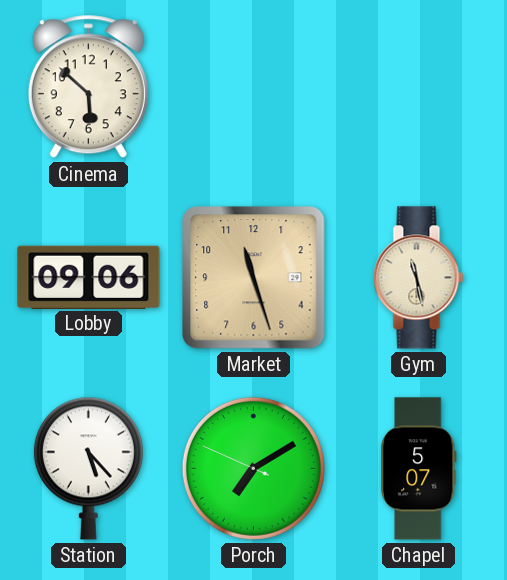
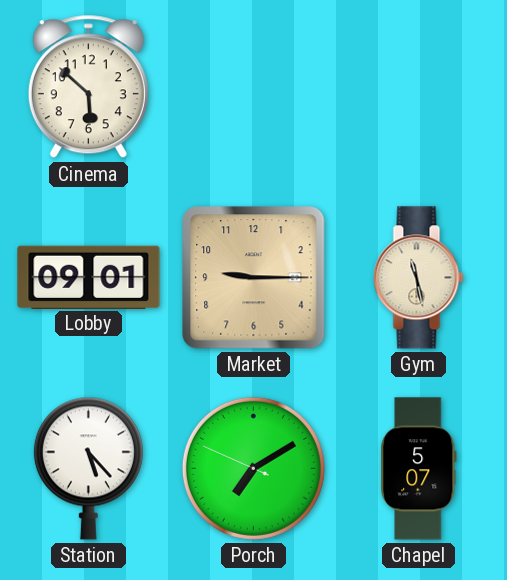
Lobby: 09:06 -> 09:01
Market: 11:27 -> 9:15
